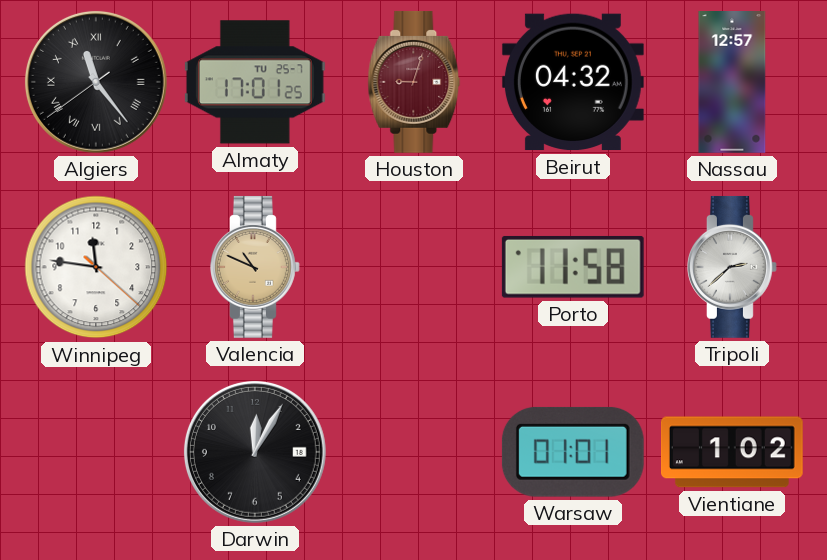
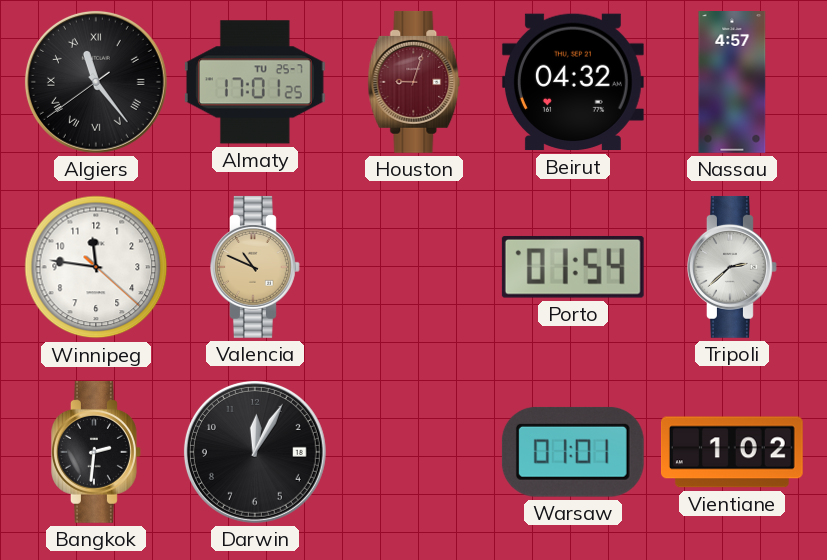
Nassau: 12:57 -> 4:57
Porto: 11:58 -> 01:54
Bangkok: none -> 2:31
